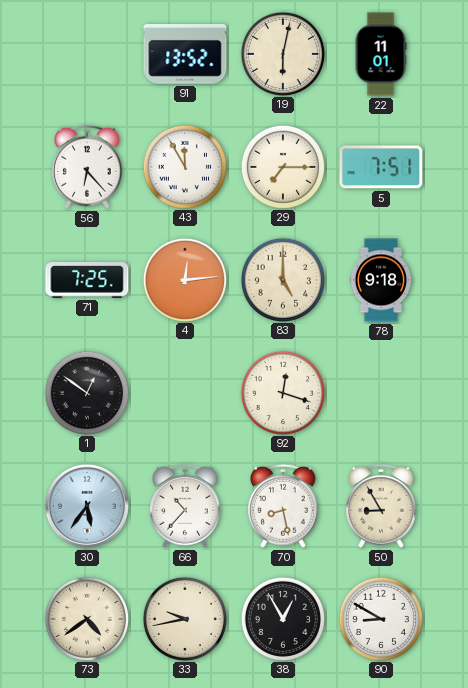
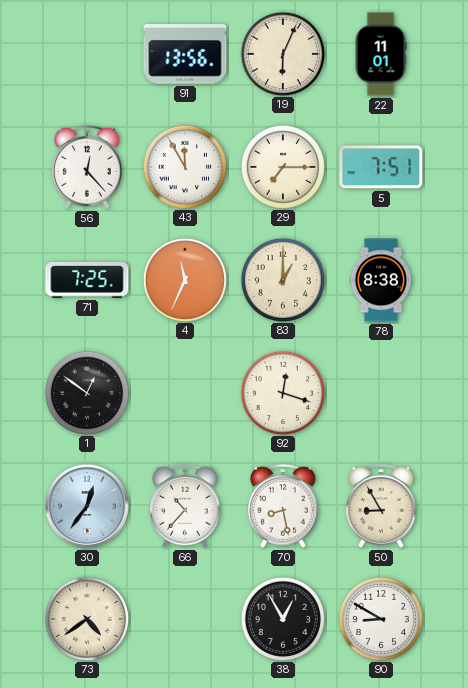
91: 13:52 -> 13:56
19: 6:02 -> 6:04
56: 6:23 -> 12:23
4: 12:14 -> 11:34
83: 5:00 -> 1:00
78: 9:18 -> 8:38
30: 5:36 -> 12:36
33: 9:43 -> none
